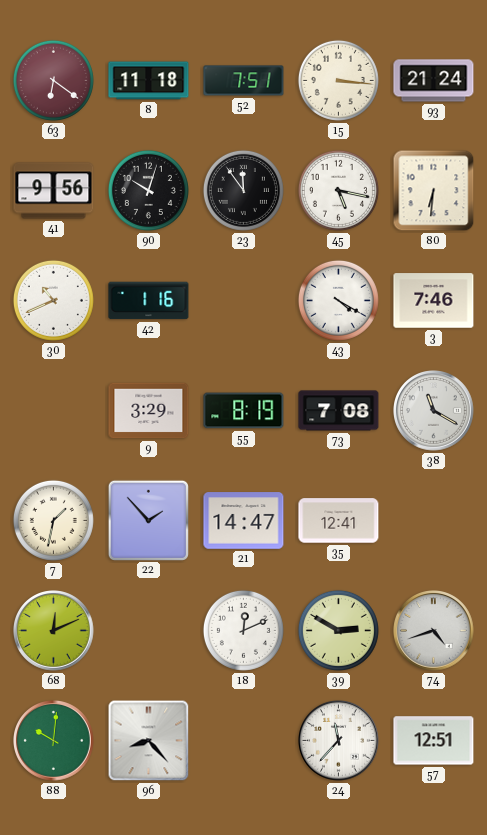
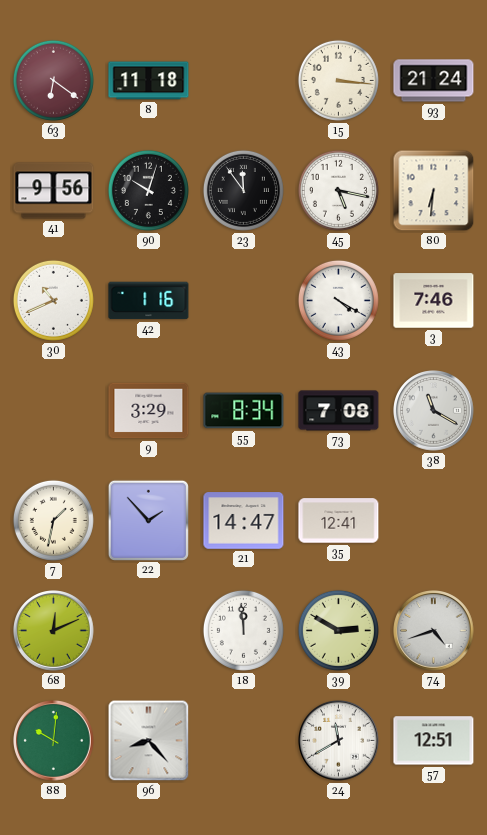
52: 7:51 -> none
55: 8:19 -> 8:34
18: 12:11 -> 11:59
24: 11:37 -> 11:40
